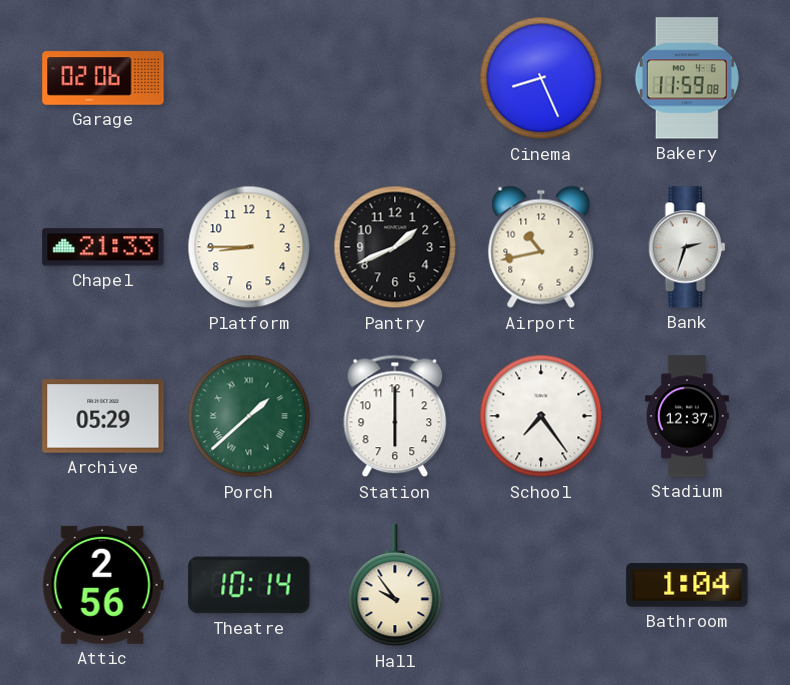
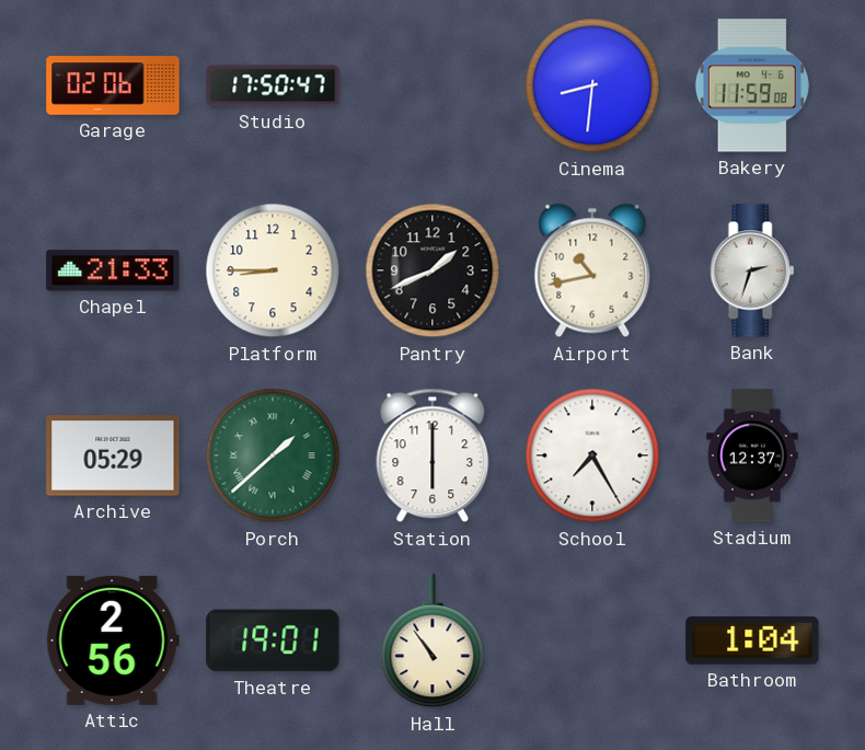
Studio: none -> 17:50
Cinema: 8:26 -> 8:31
School: 7:24 -> 7:25
Theatre: 10:14 -> 19:01
Hall: 9:54 -> 10:54
